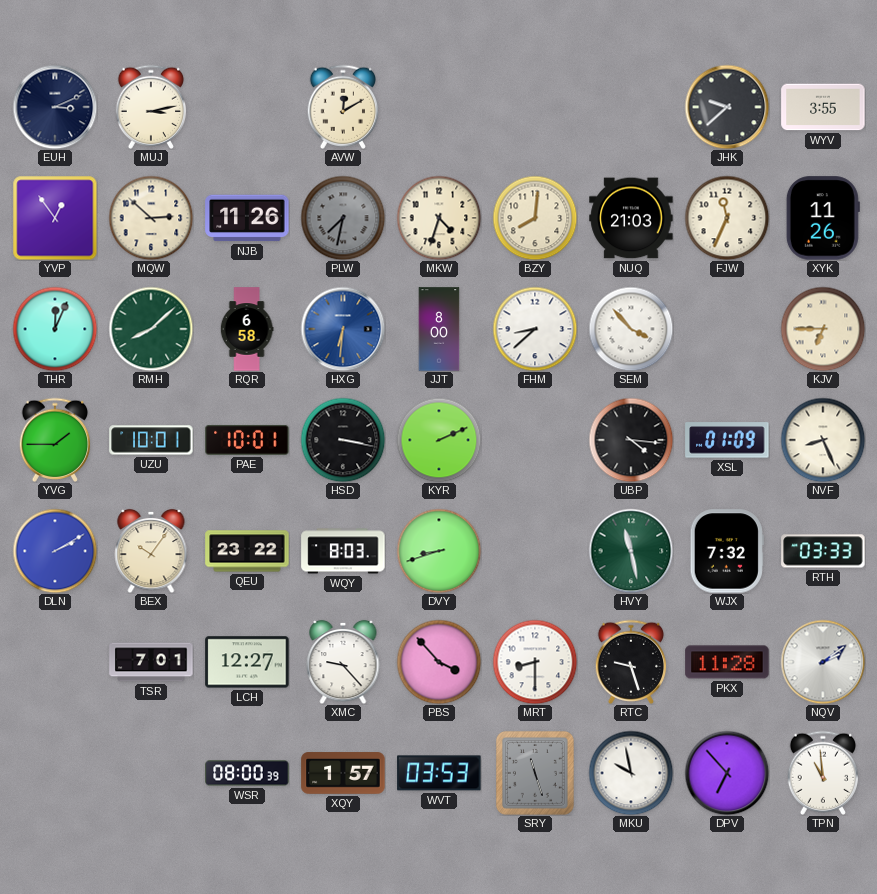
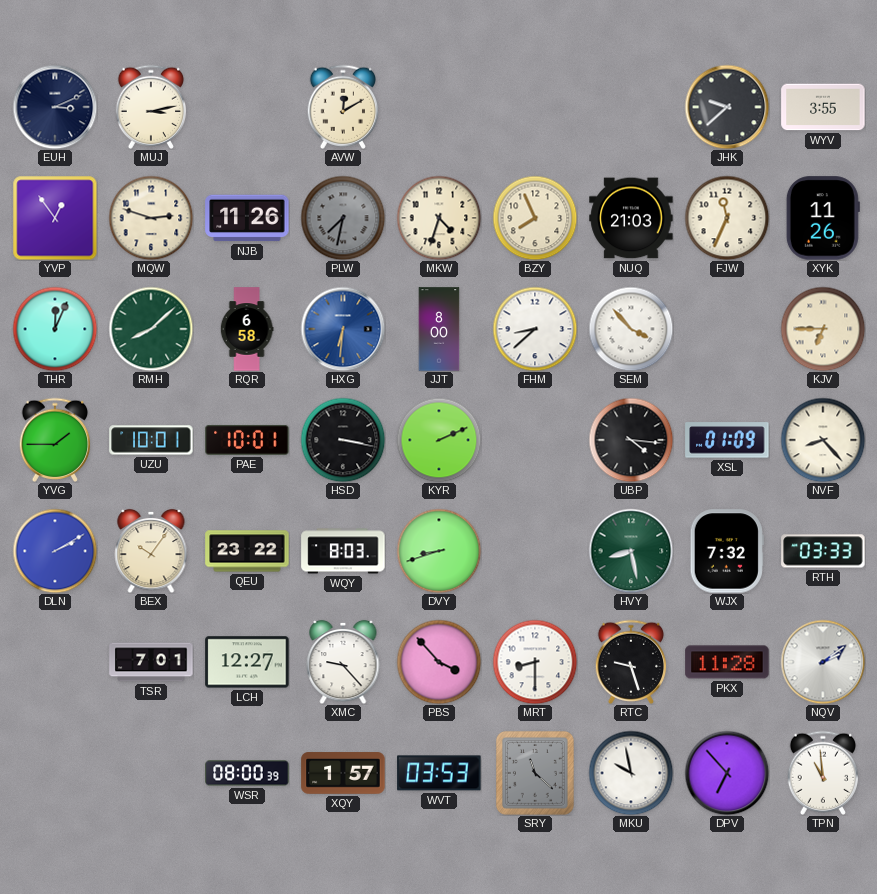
MQW: 2:52 -> 2:48
BZY: 8:01 -> 7:56
NVF: 8:26 -> 8:23
HVY: 11:28 -> 8:28
SRY: 11:27 -> 11:22
